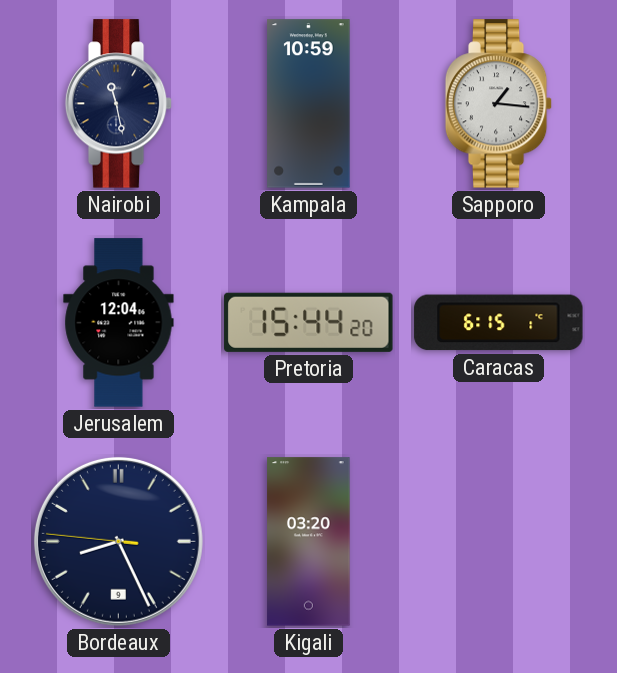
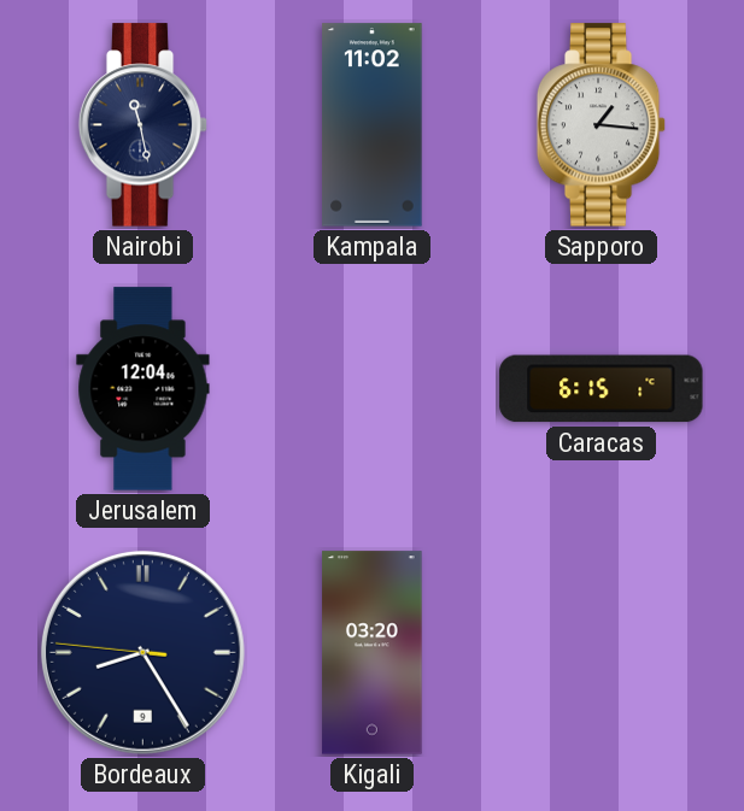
Kampala: 10:59 -> 11:02
Pretoria: 15:44 -> none
Bordeaux: 8:25 -> 8:24
